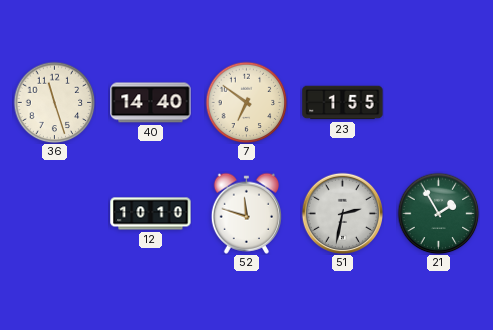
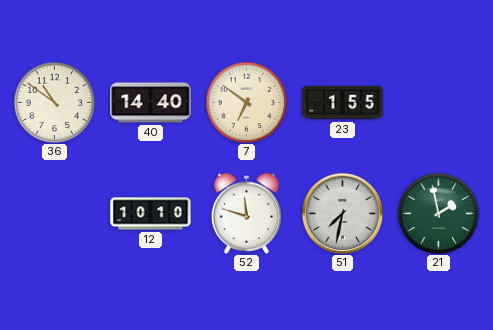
36: 11:27 -> 10:51
51: 2:32 -> 7:32
21: 1:55 -> 1:58
